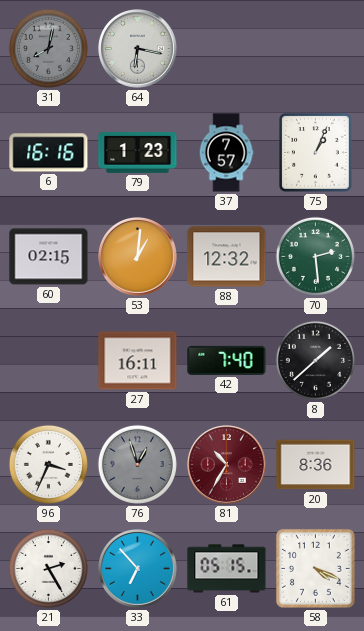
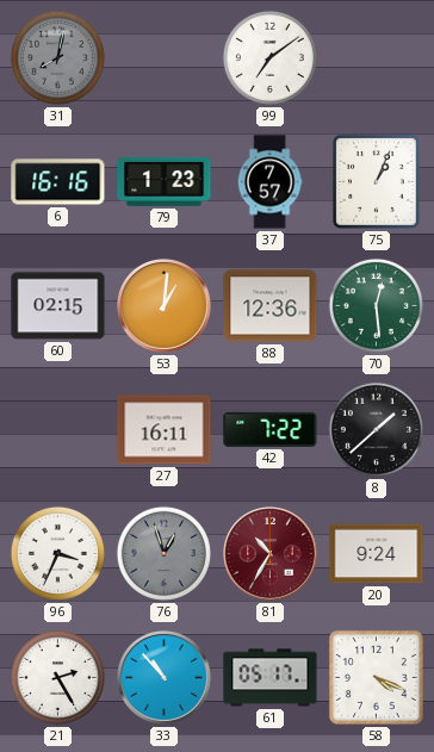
64: 6:17 -> none
99: none -> 7:09
88: 12:32 -> 12:36
70: 2:29 -> 12:29
42: 7:40 -> 7:22
20: 8:36 -> 9:24
33: 6:53 -> 10:53
61: 05:15 -> 05:17
